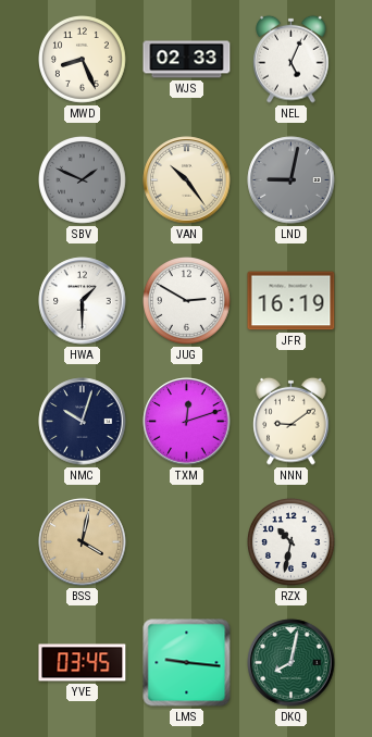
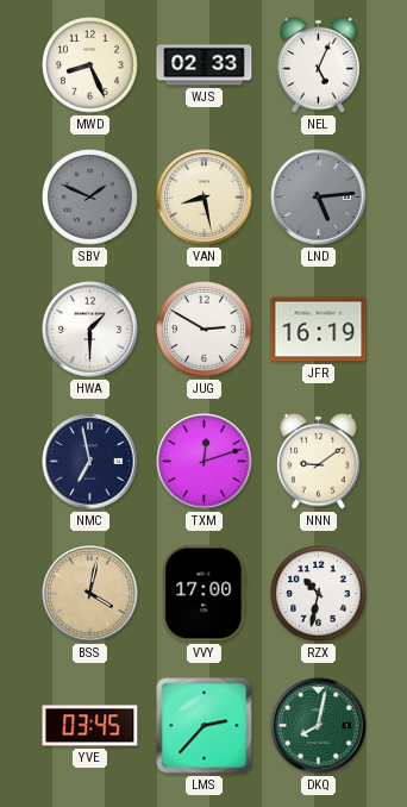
VAN: 10:24 -> 8:28
LND: 9:02 -> 5:14
NMC: 10:03 -> 6:58
VVY: none -> 17:00
LMS: 9:16 -> 2:37
